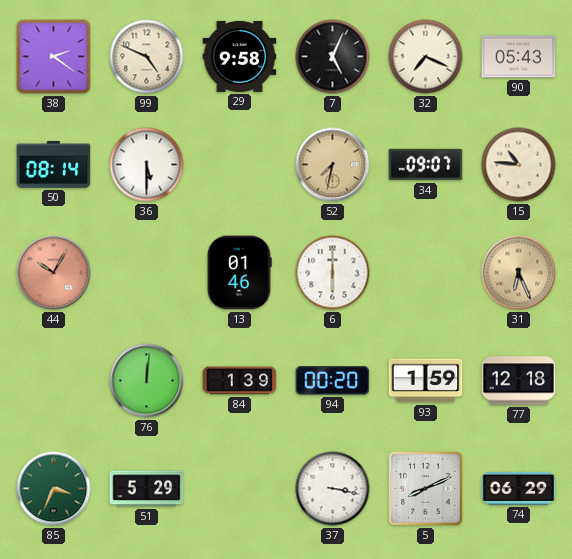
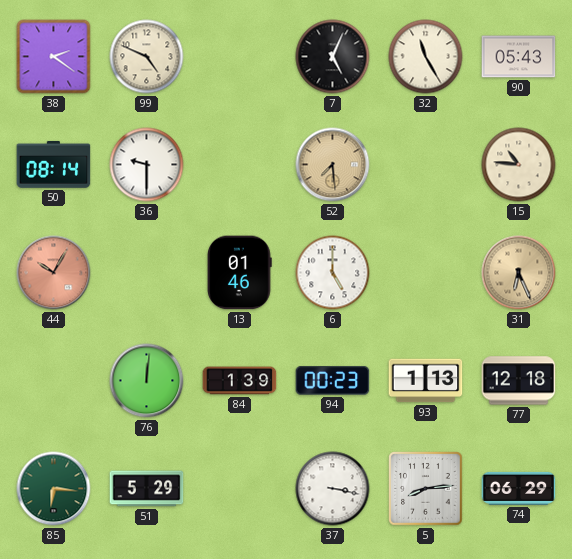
29: 9:58 -> none
32: 7:19 -> 11:25
36: 5:30 -> 9:30
52: 7:32 -> 7:29
34: 09:07 -> none
6: 6:00 -> 5:00
94: 00:20 -> 00:23
93: 1:59 -> 1:13
85: 3:34 -> 6:16
5: 8:11 -> 8:14
